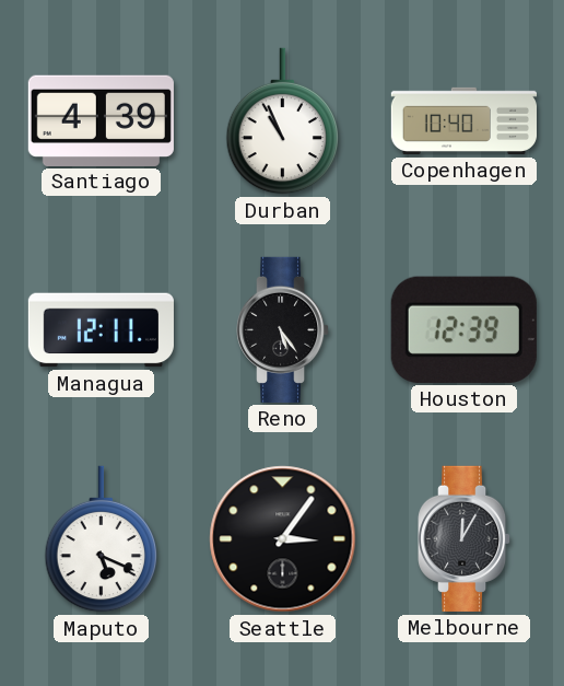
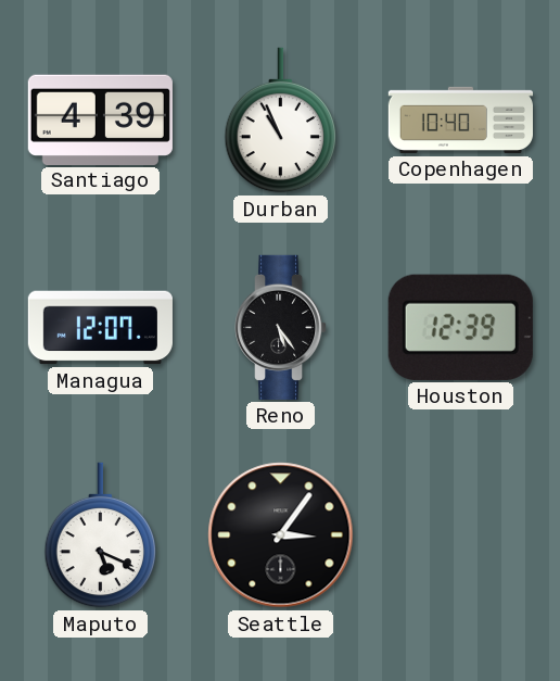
Managua: 12:11 -> 12:07
Melbourne: 12:05 -> none
